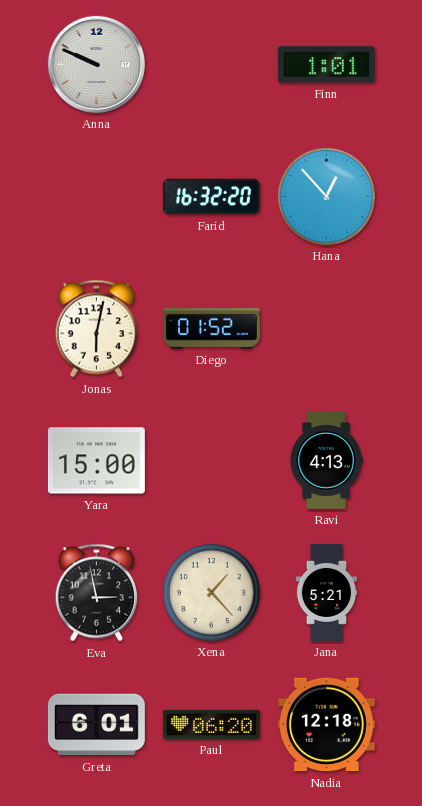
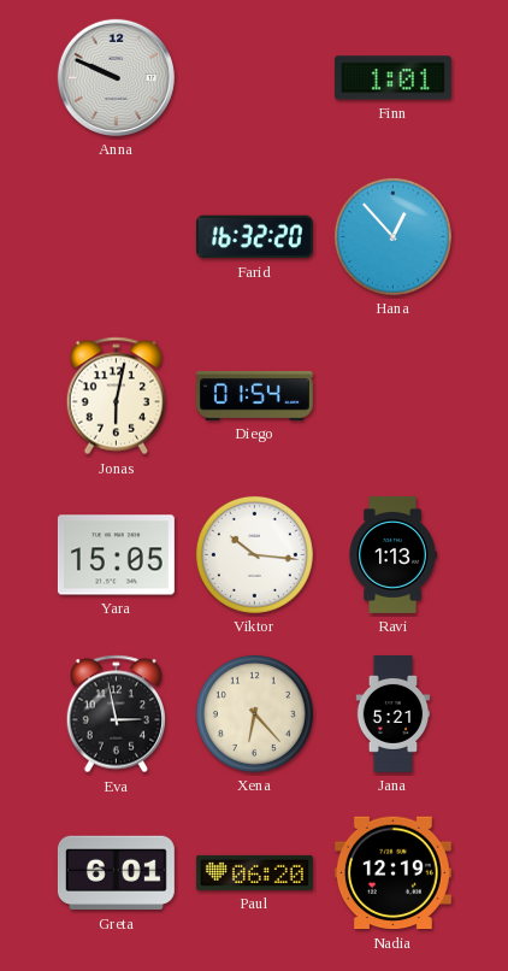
Diego: 01:52 -> 01:54
Yara: 15:00 -> 15:05
Viktor: none -> 10:16
Ravi: 4:13 -> 1:13
Xena: 1:23 -> 6:23
Nadia: 12:18 -> 12:19
